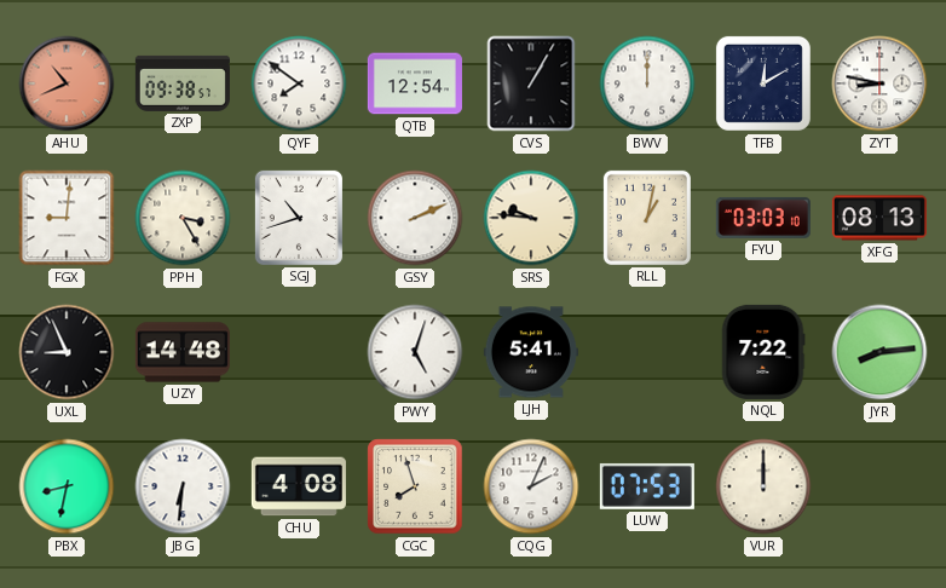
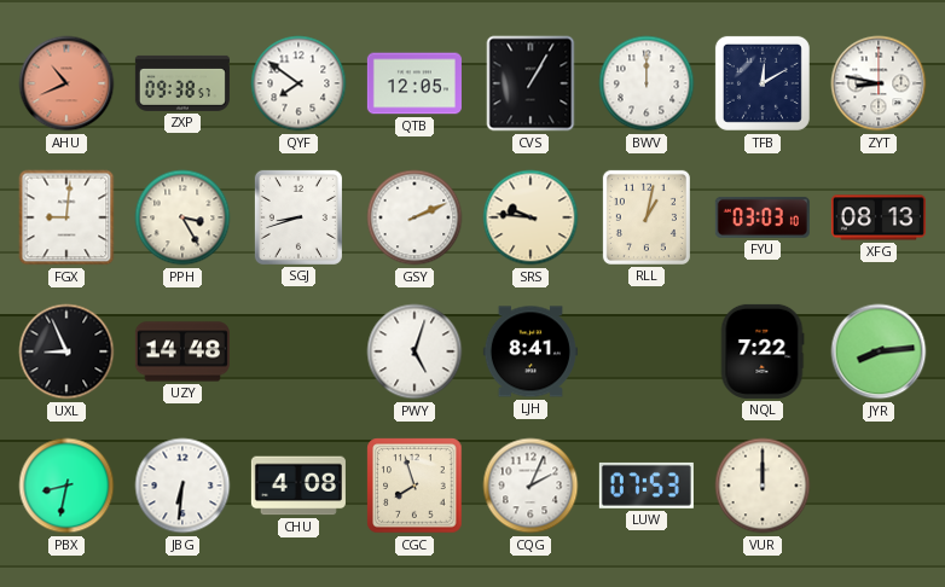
QTB: 12:54 -> 12:05
SGJ: 10:42 -> 8:42
LJH: 5:41 -> 8:41
